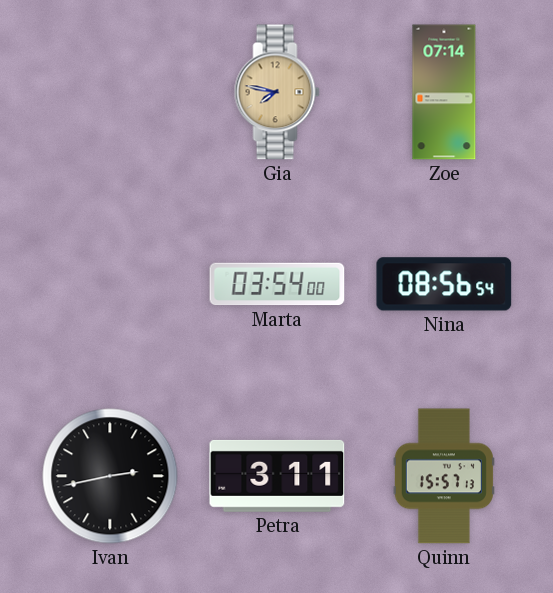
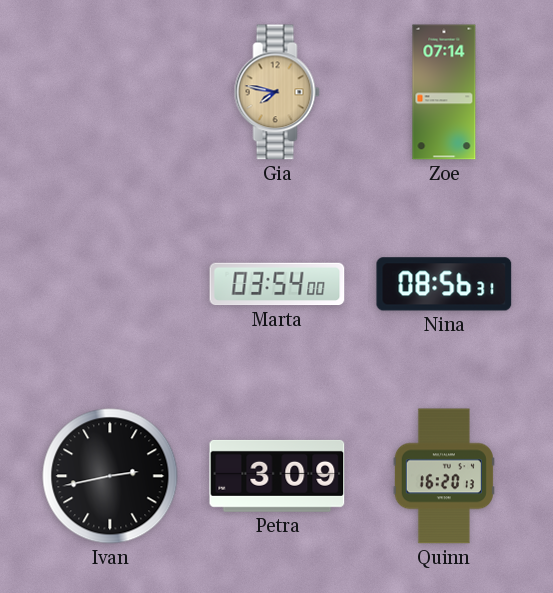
Nina: 08:56:54 -> 08:56:31
Petra: 3:11 -> 3:09
Quinn: 15:57 -> 16:20
